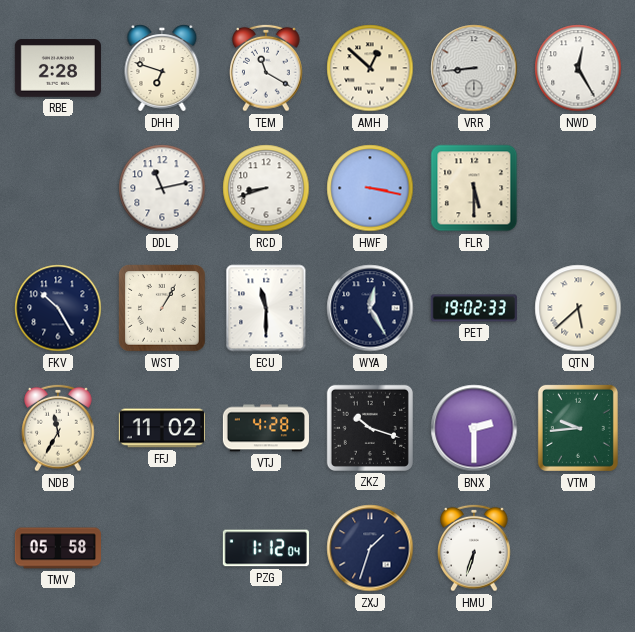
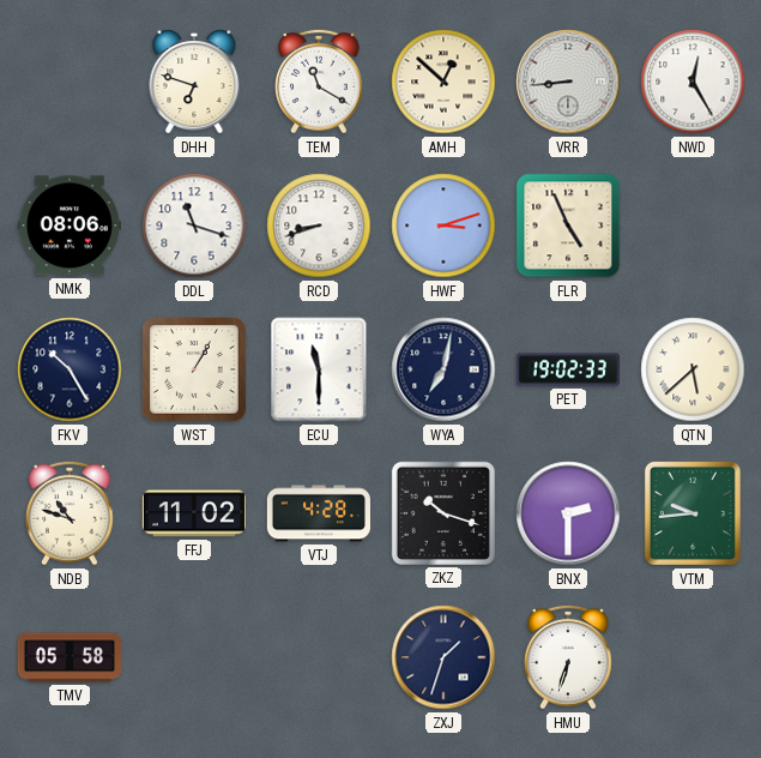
RBE: 2:28 -> none
NMK: none -> 08:06
DDL: 11:13 -> 11:18
HWF: 3:17 -> 3:12
FLR: 5:30 -> 4:56
WYA: 12:25 -> 7:02
NDB: 11:35 -> 10:48
PZG: 1:12 -> none
